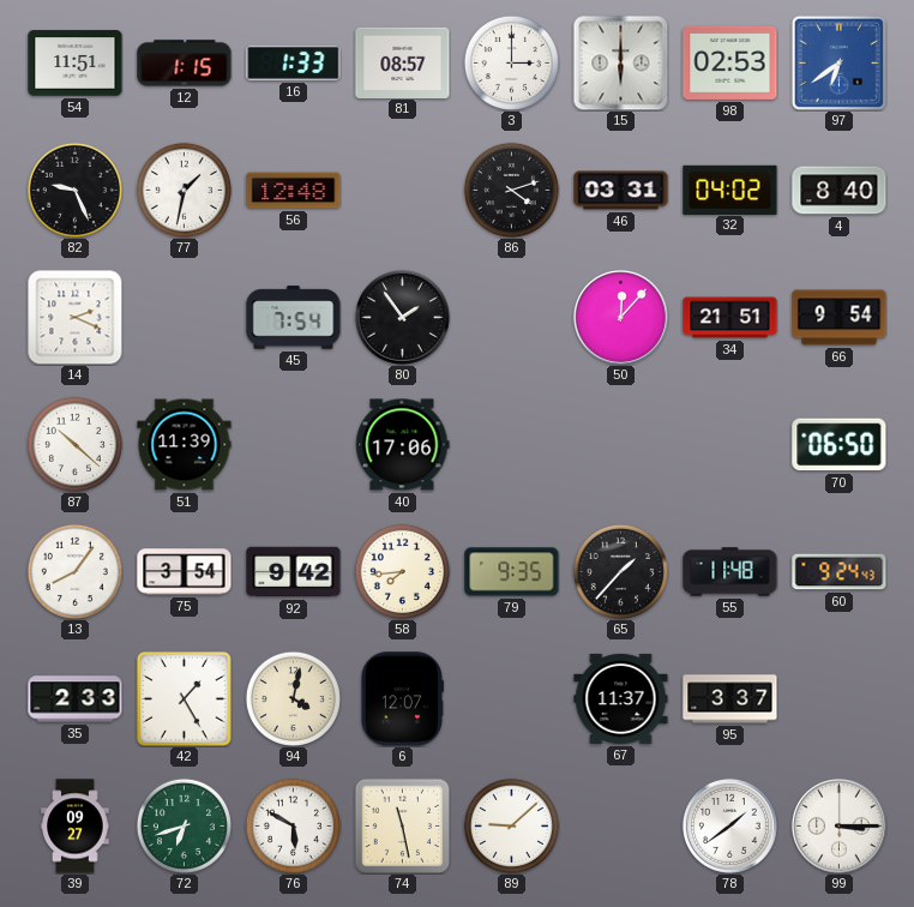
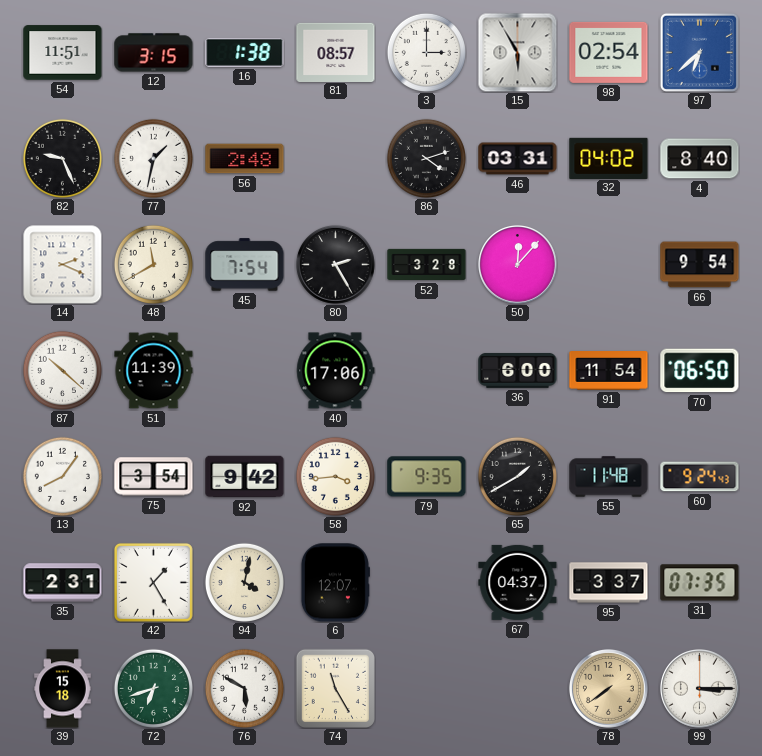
12: 1:15 -> 3:15
16: 1:33 -> 1:38
15: 6:00 -> 5:55
98: 02:53 -> 02:54
97: 6:39 -> 6:38
56: 12:48 -> 2:48
48: none -> 11:40
80: 1:54 -> 2:25
52: none -> 3:28
34: 21:51 -> none
36: none -> 6:00
91: none -> 11:54
58: 7:44 -> 3:44
65: 1:37 -> 1:40
35: 2:33 -> 2:31
67: 11:37 -> 04:37
31: none -> 07:35
39: 09:27 -> 15:18
74: 11:28 -> 11:25
89: 9:08 -> none
78: 1:39 -> 7:39
78 dial: white -> champagne
